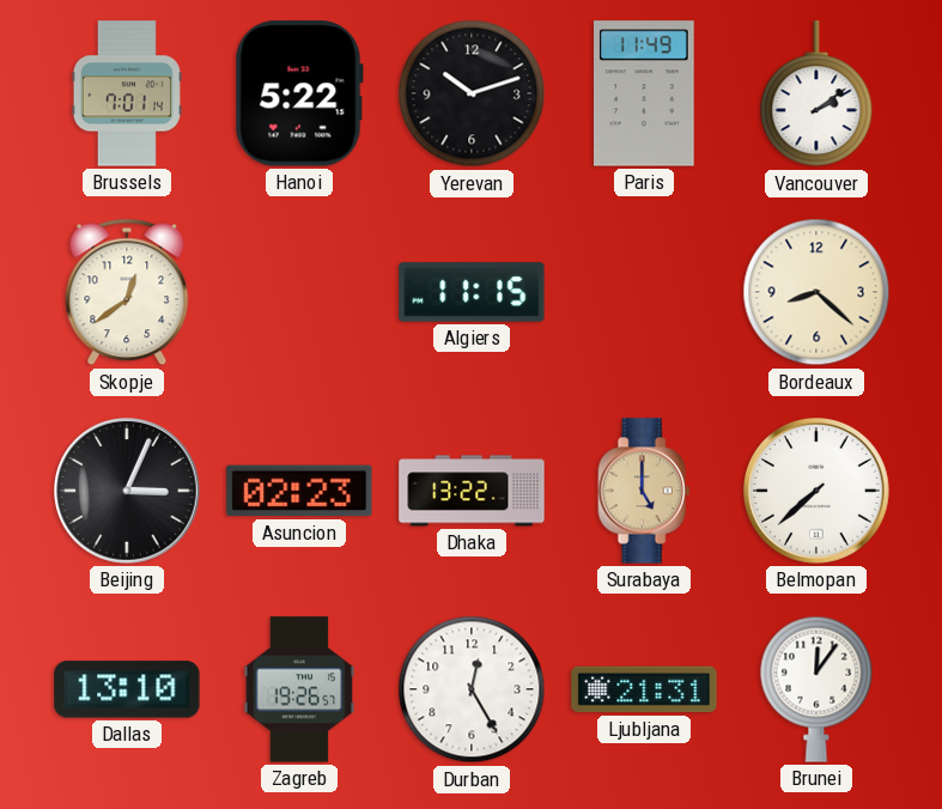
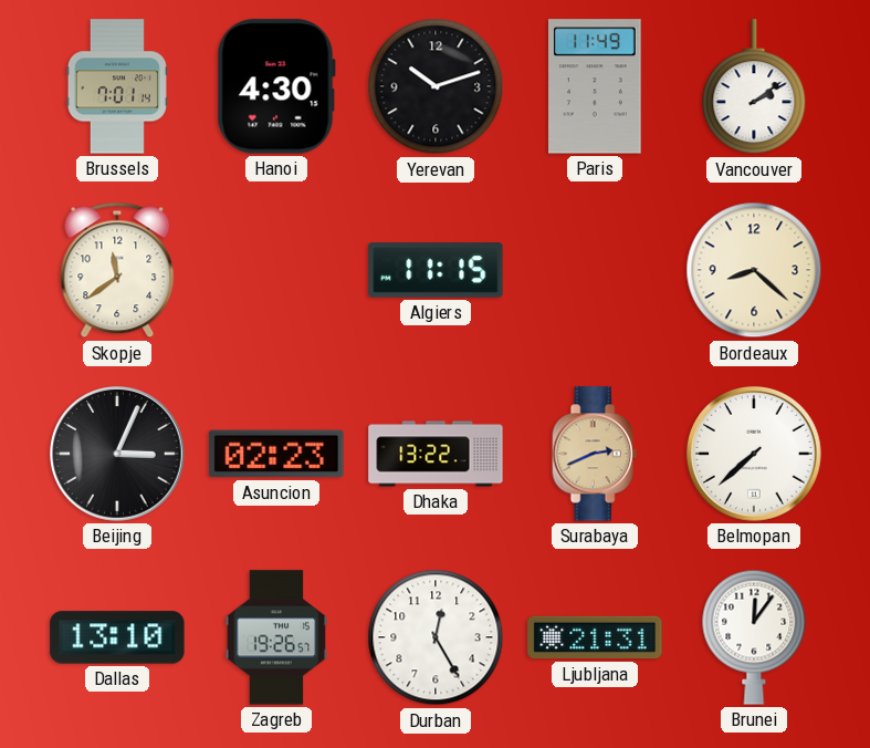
Hanoi: 5:22 -> 4:30
Skopje: 12:39 -> 11:39
Surabaya: 5:00 -> 2:41
